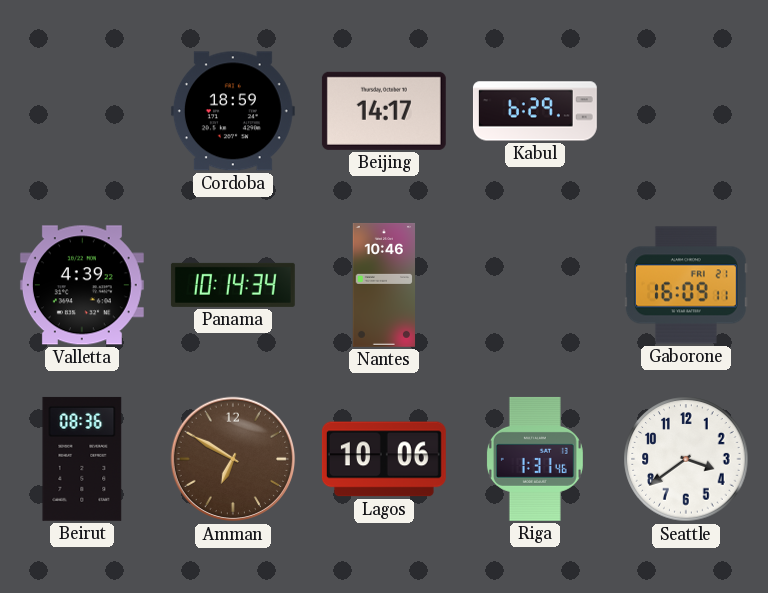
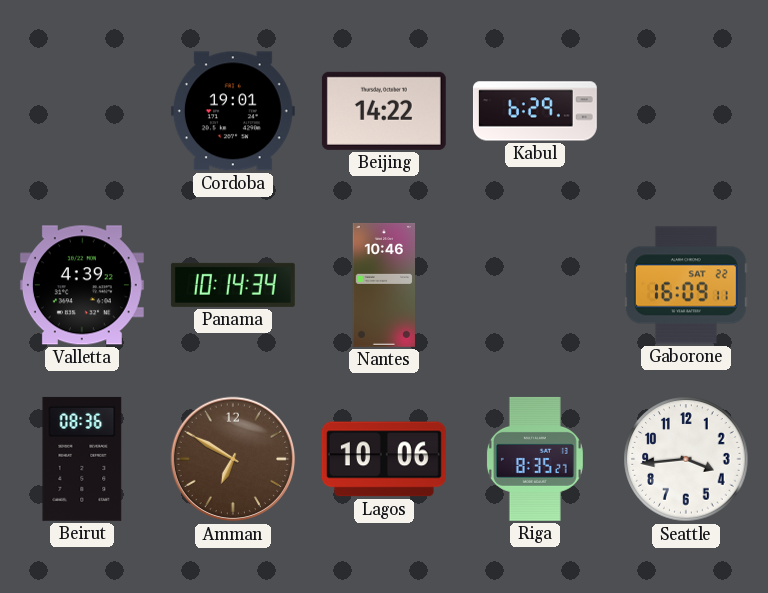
Cordoba: 18:59 -> 19:01
Beijing: 14:17 -> 14:22
Gaborone date: FRI 21 -> SAT 22
Riga: 1:31 -> 8:35
Seattle: 3:39 -> 3:44
